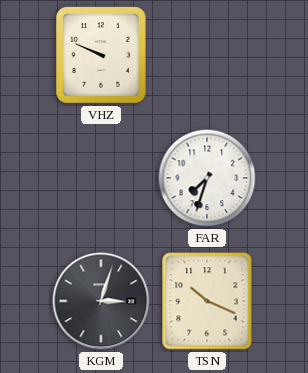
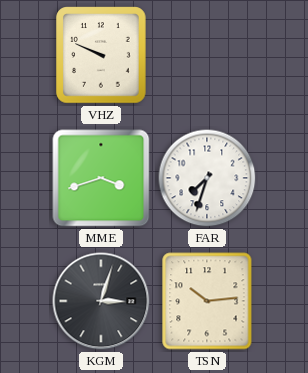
MME: none -> 3:42
TSN: 10:19 -> 10:14
